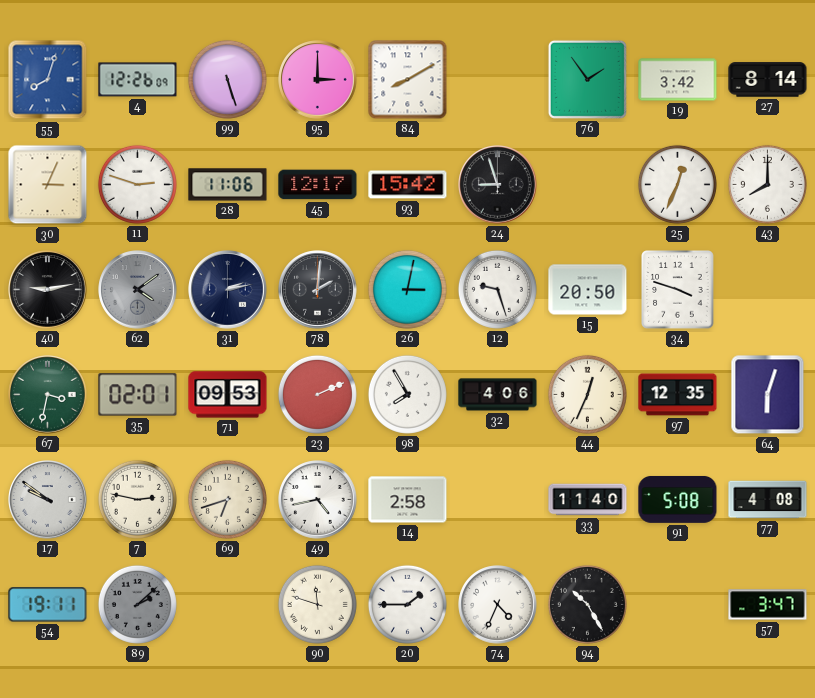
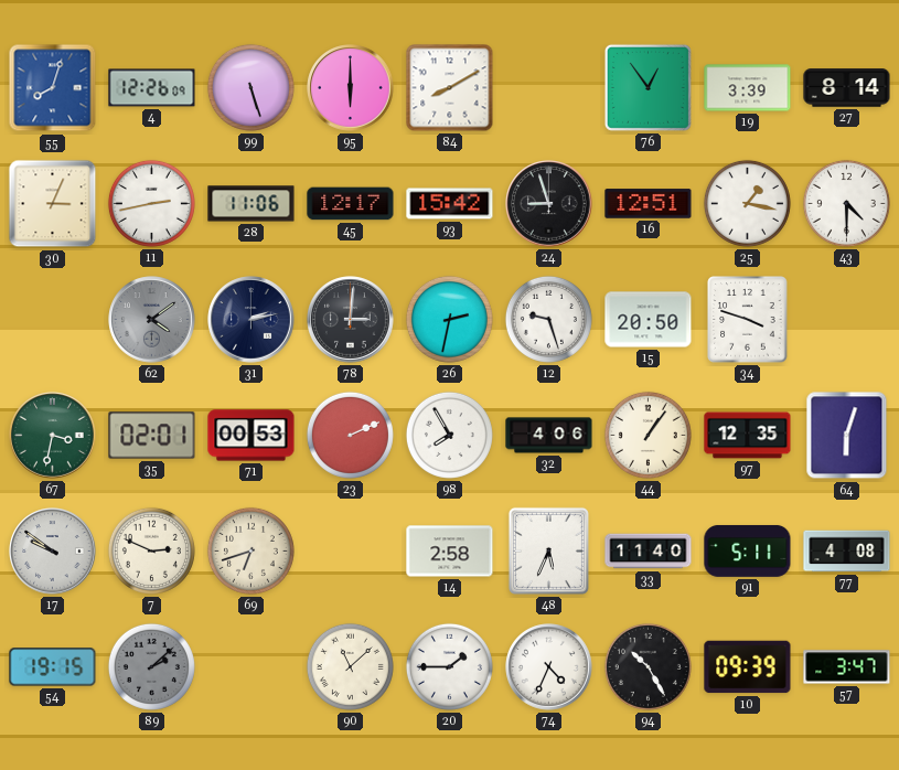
95: 3:00 -> 6:00
76: 1:54 -> 12:54
19: 3:42 -> 3:39
11: 2:48 -> 2:43
16: none -> 12:51
25: 12:34 -> 1:17
43: 8:00 -> 4:30
40: 9:13 -> none
78: 2:01 -> 3:01
26: 3:02 -> 2:32
71: 09:53 -> 00:53
44: 12:34 -> 1:06
7: 2:47 -> 2:49
49: 4:43 -> none
48: none -> 5:34
91: 5:08 -> 5:11
54: 19:11 -> 19:15
90: 11:48 -> 11:08
10: none -> 09:39
